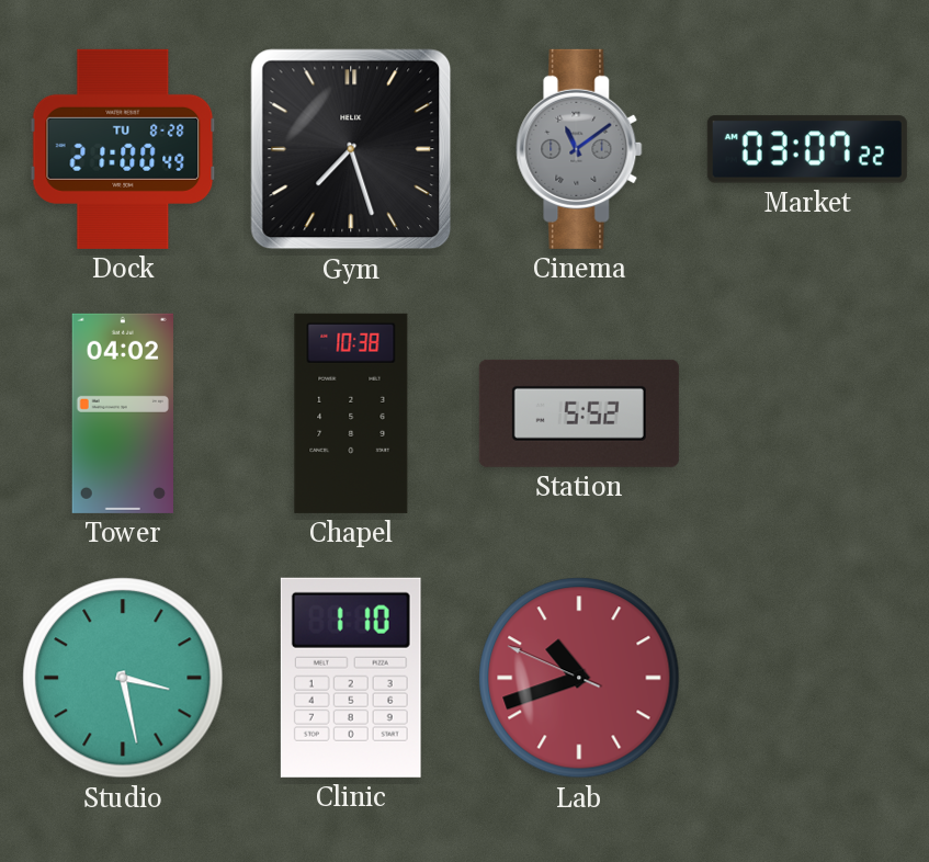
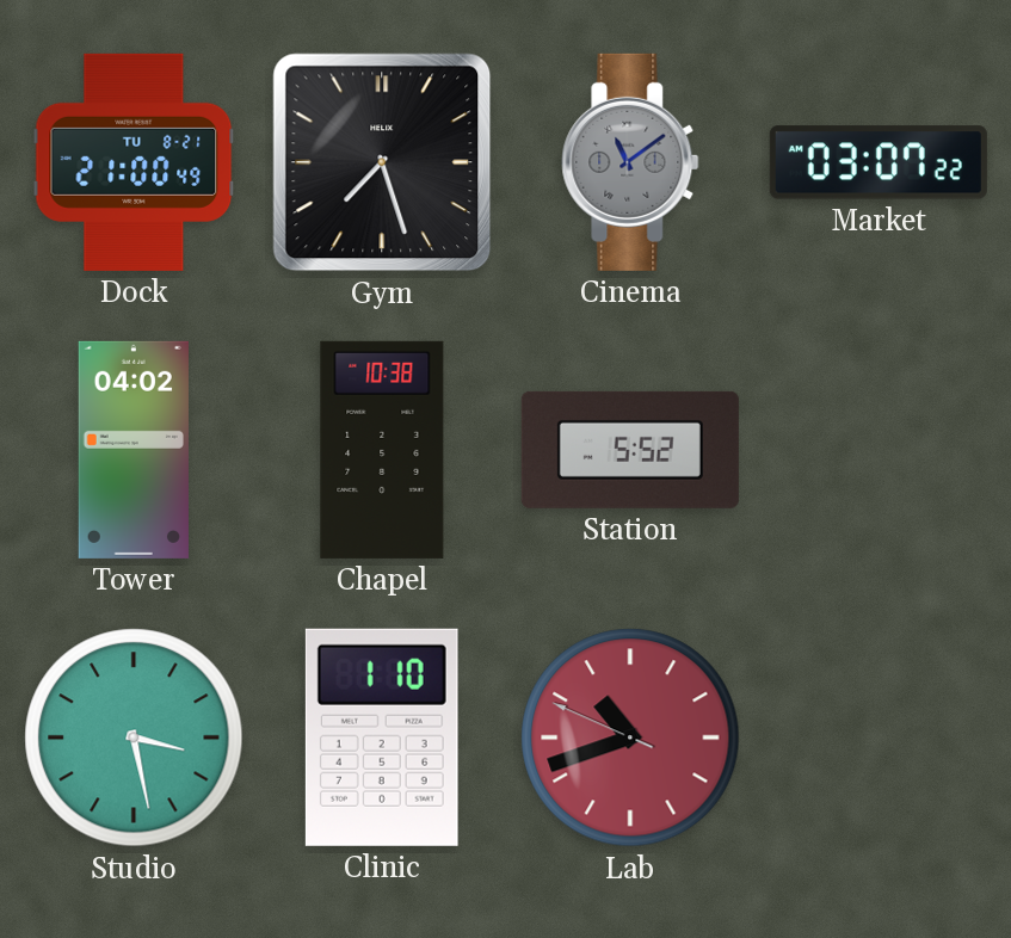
Dock date: TU 8-28 -> TU 8-21
